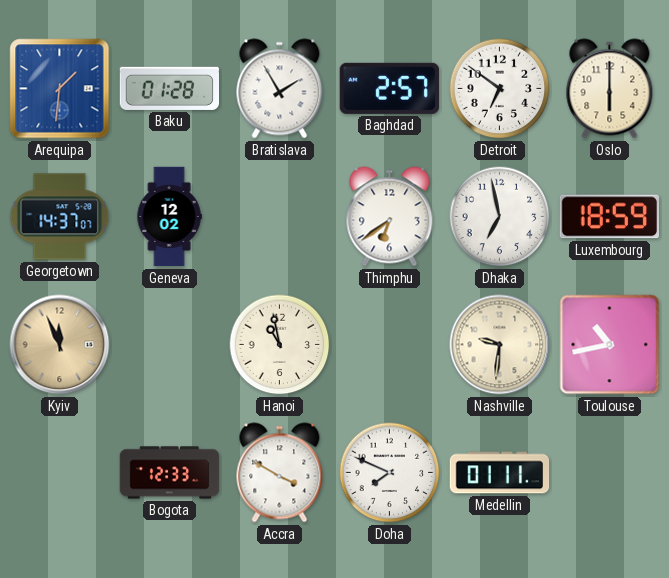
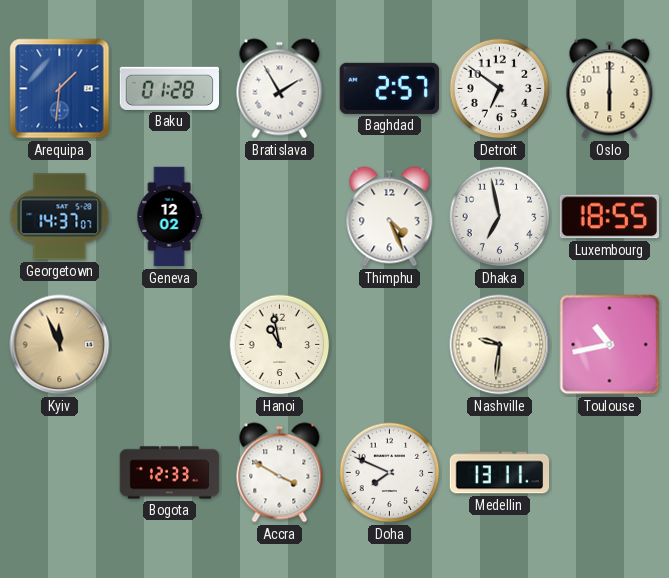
Thimphu: 6:39 -> 4:26
Luxembourg: 18:59 -> 18:55
Medellin: 01:11 -> 13:11
